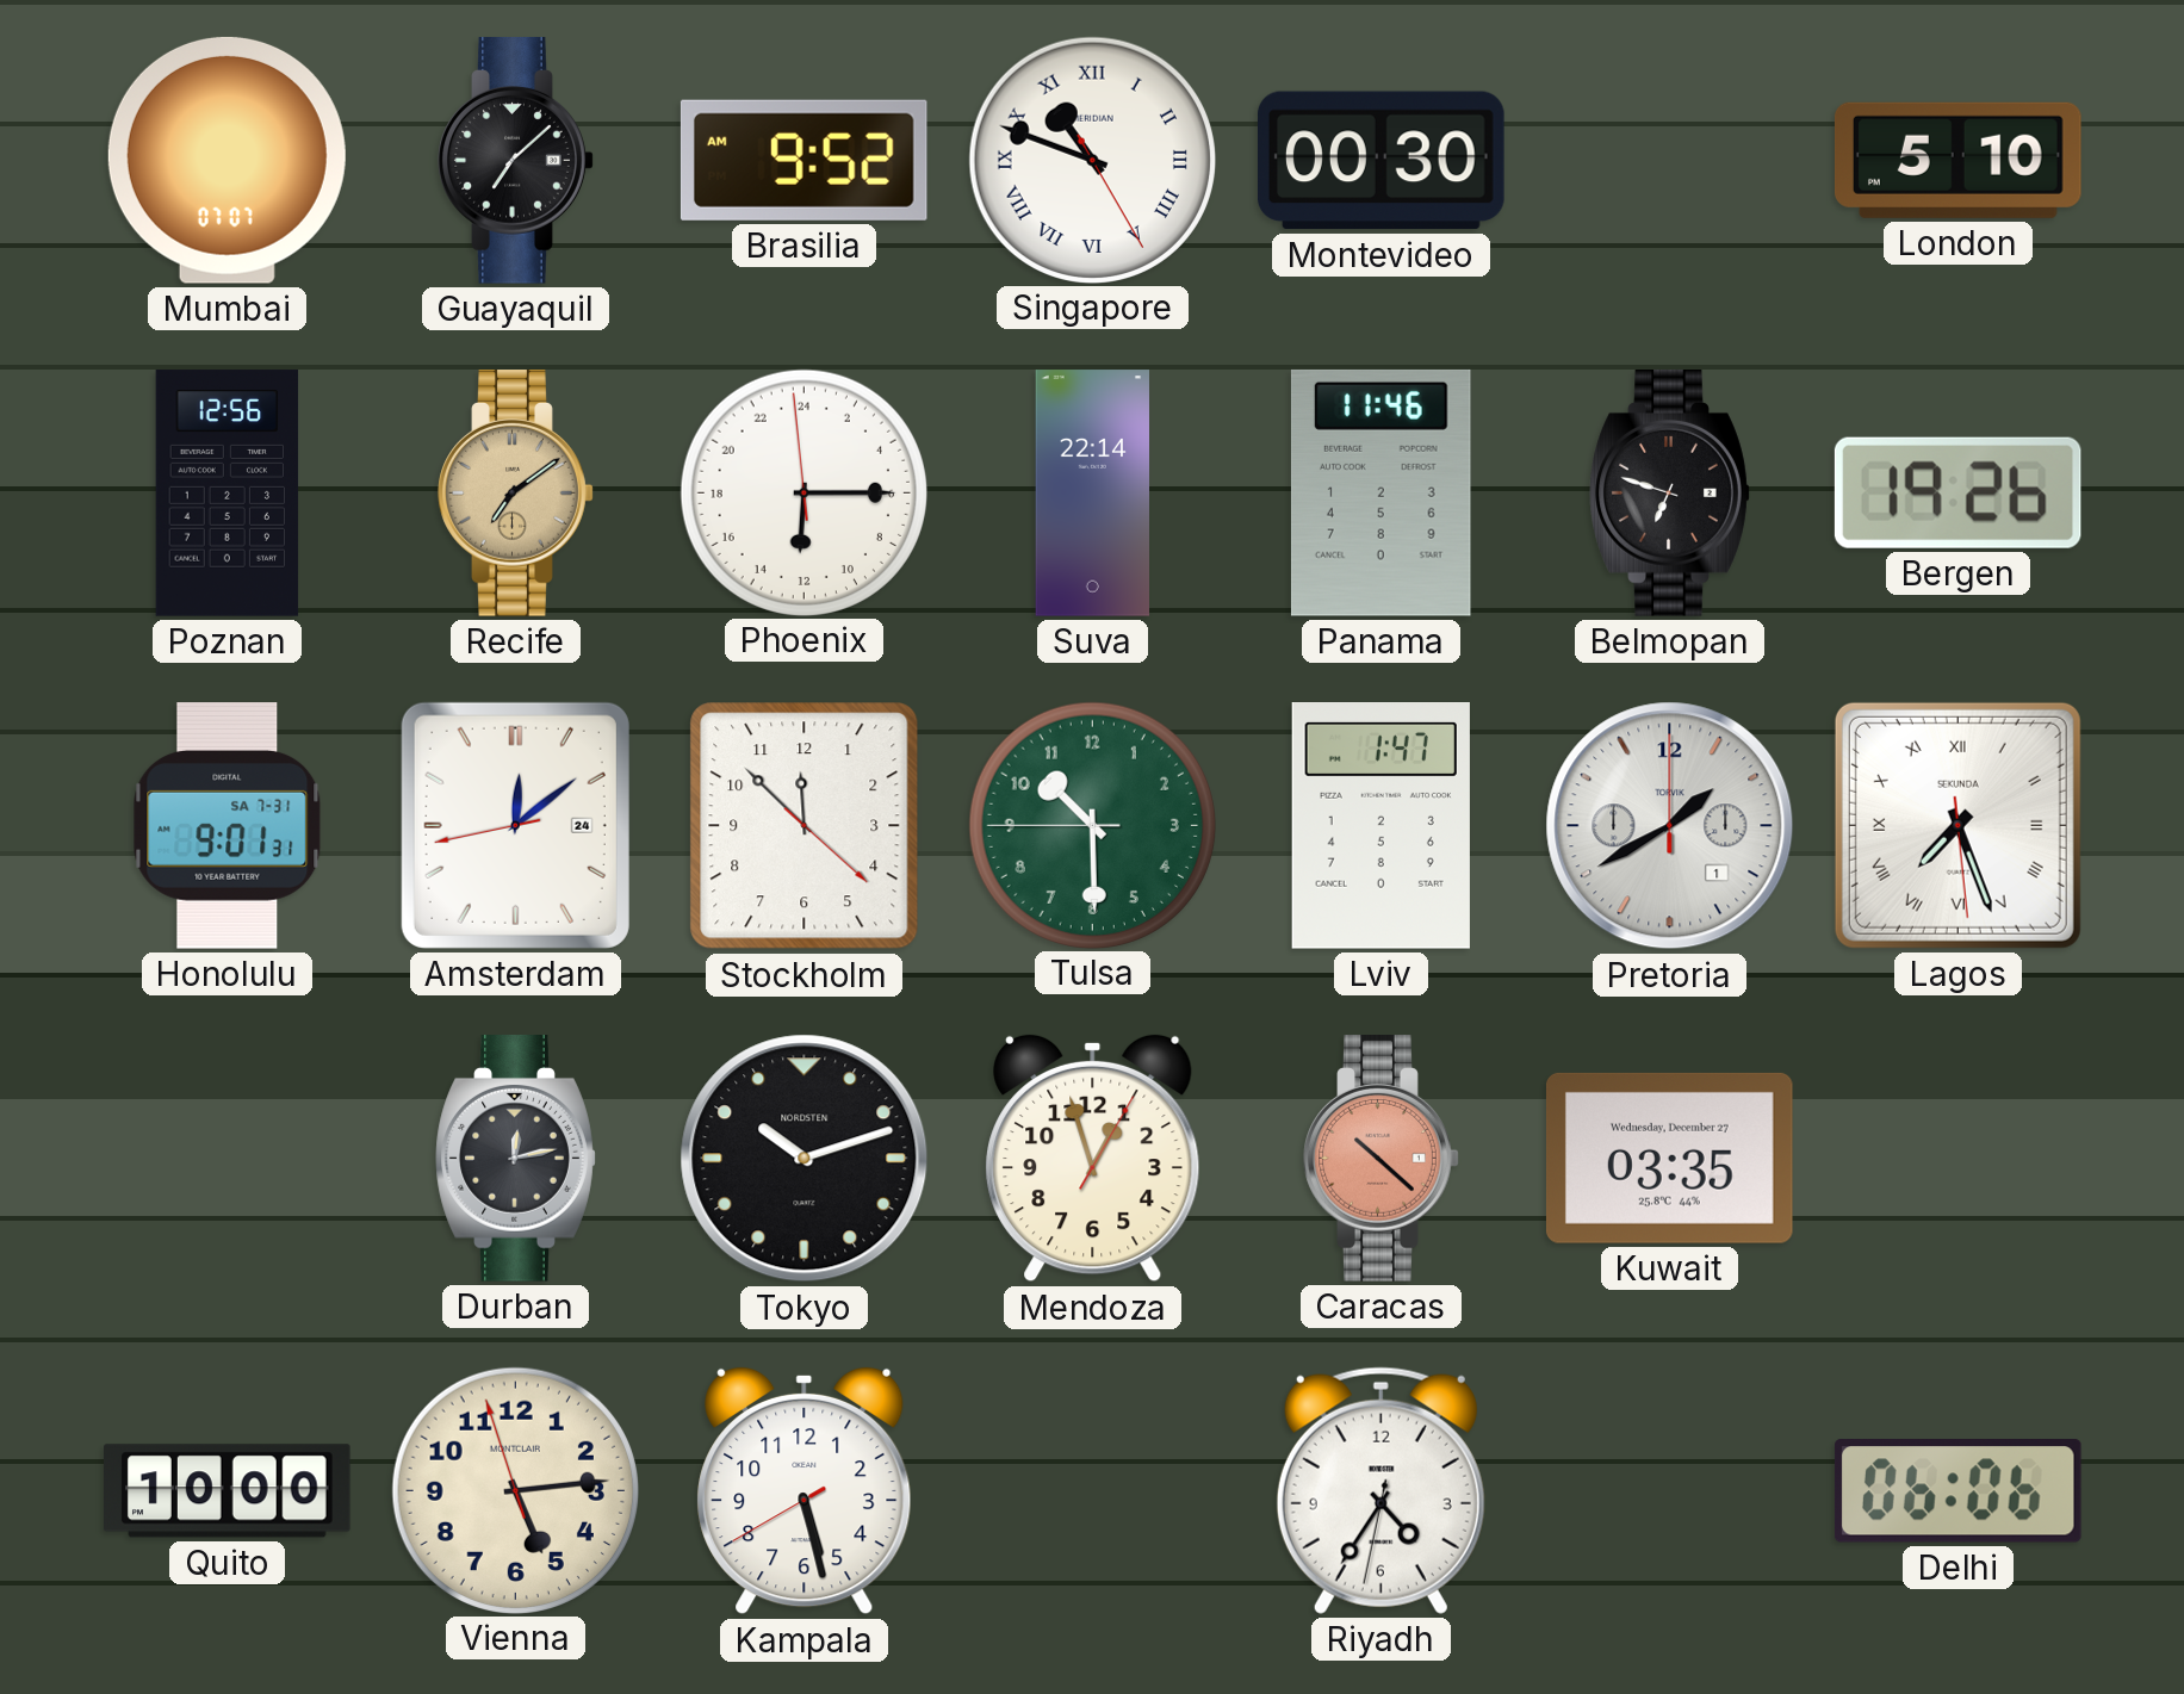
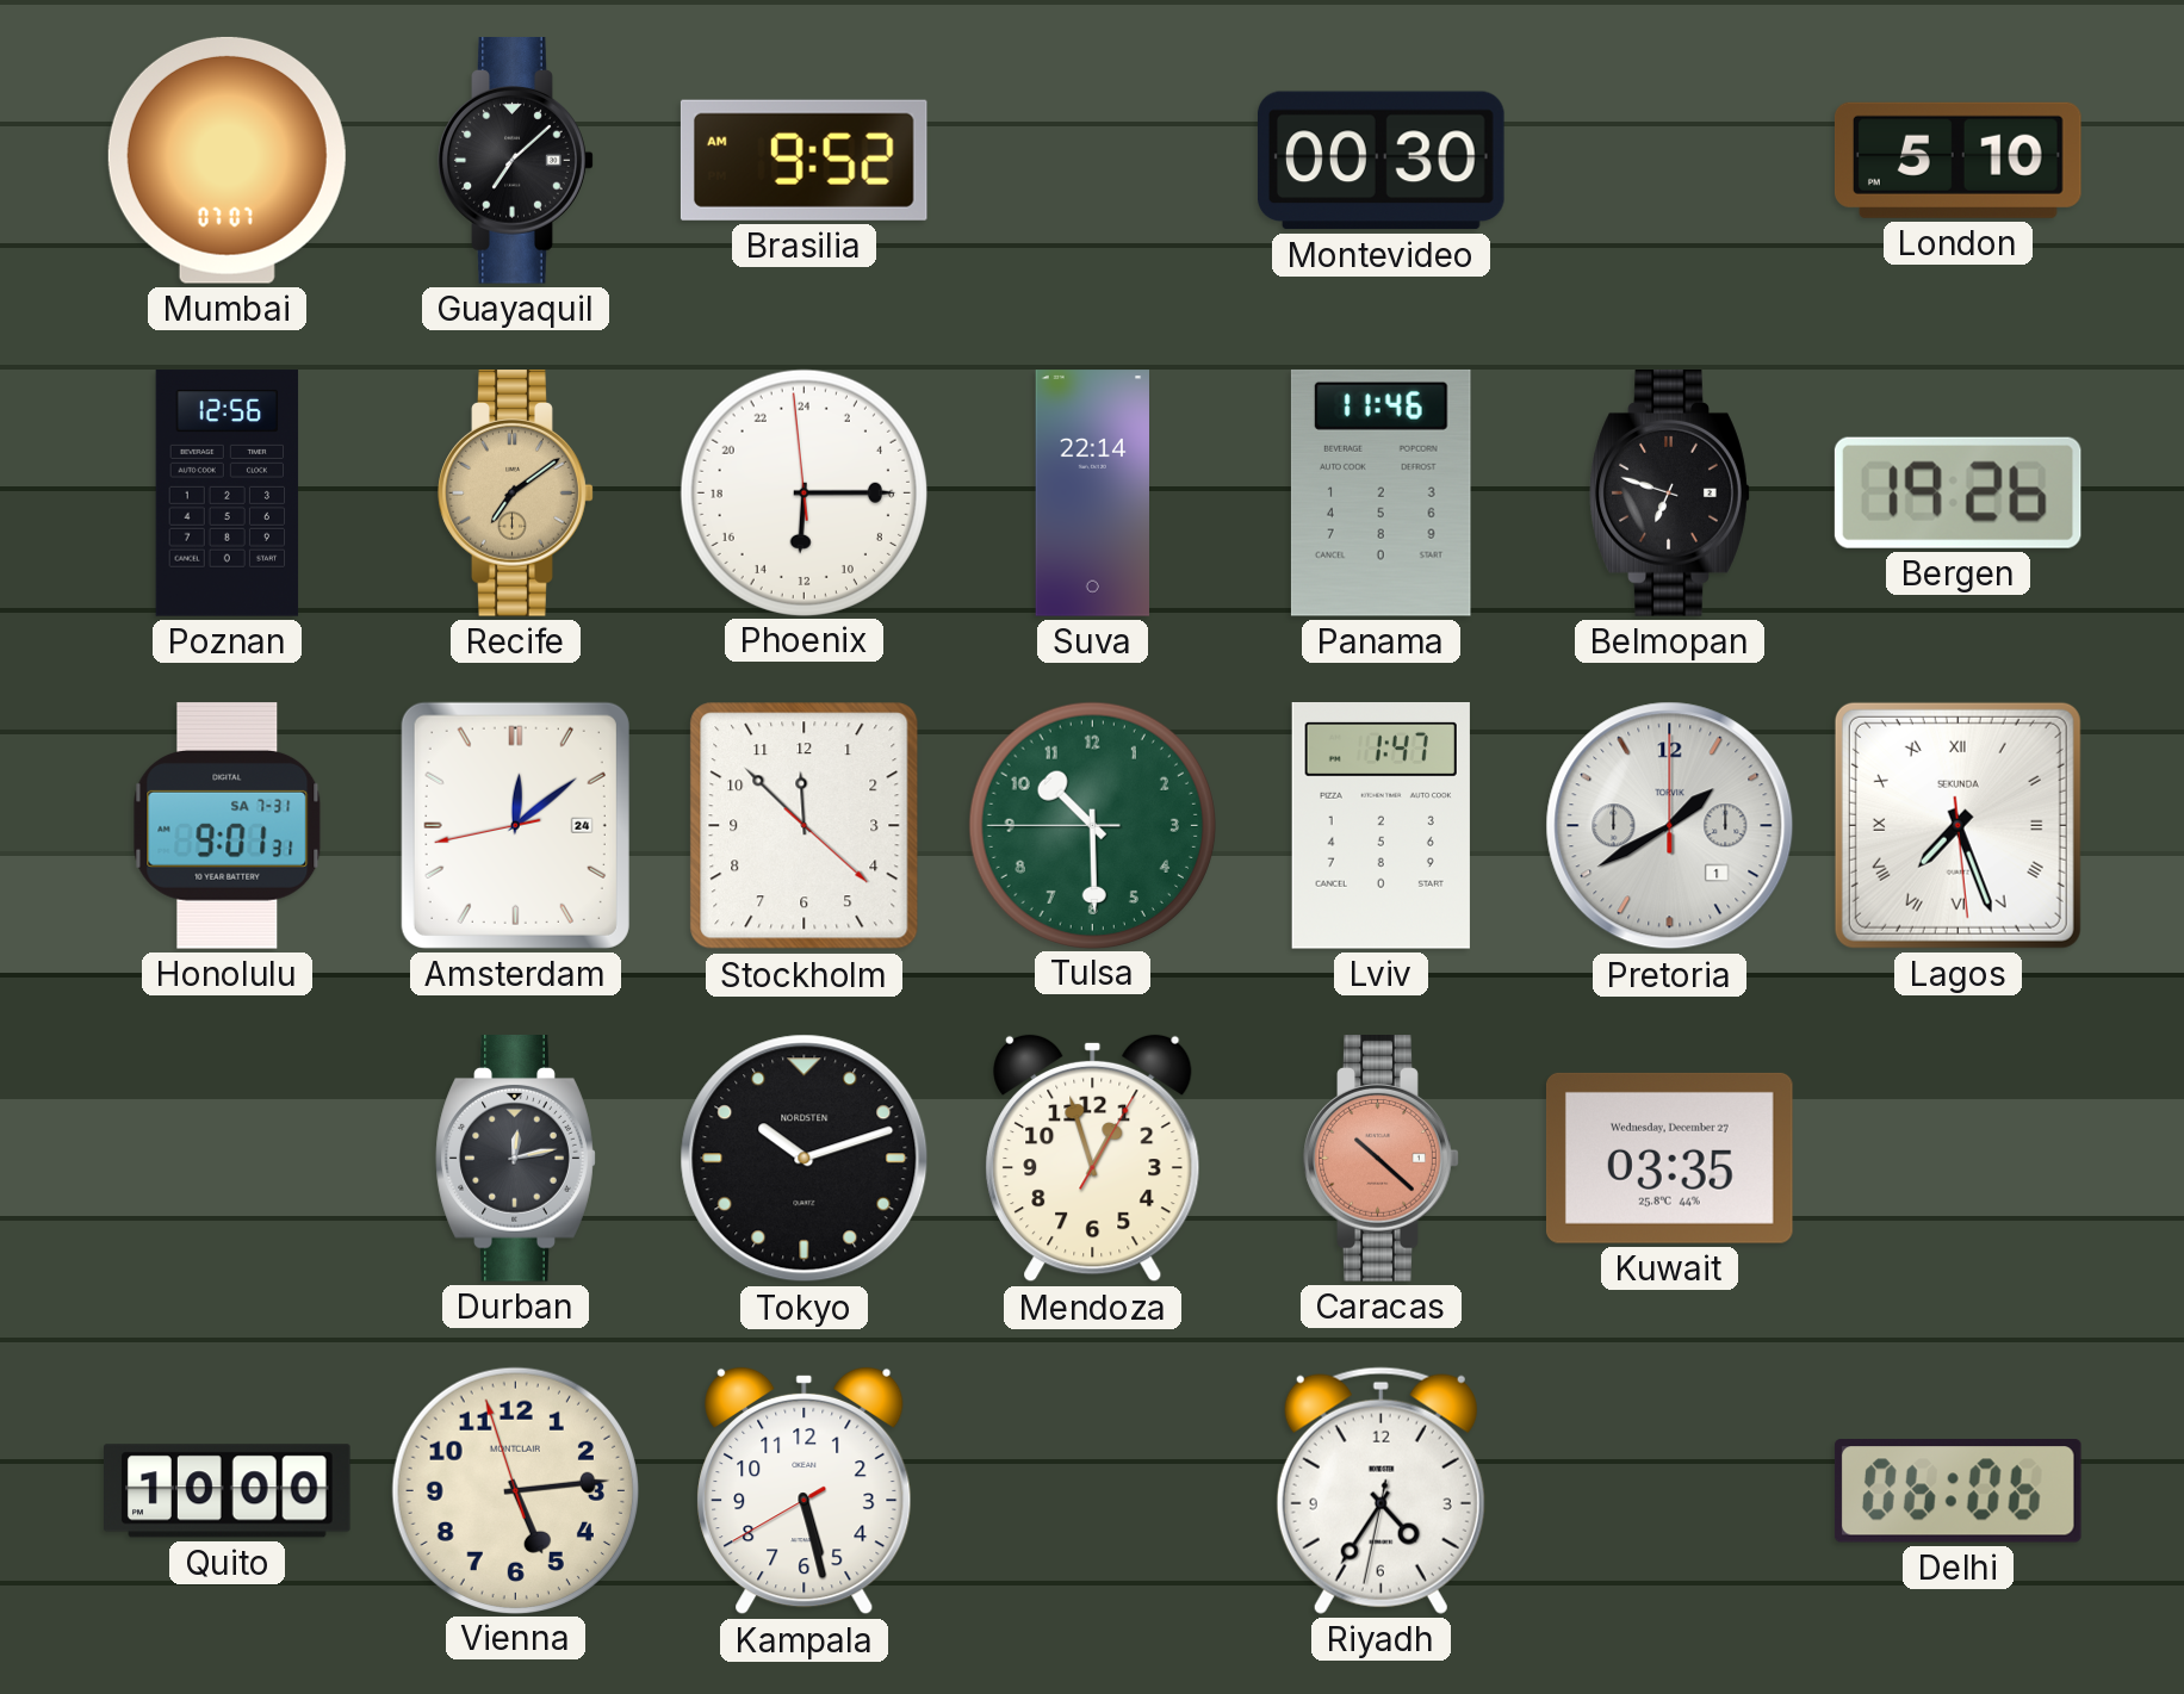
Singapore: 10:48 -> none
